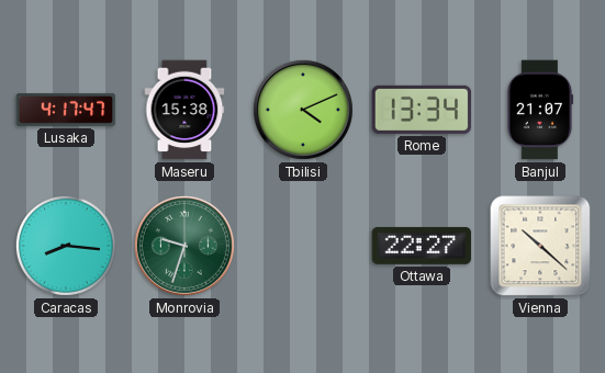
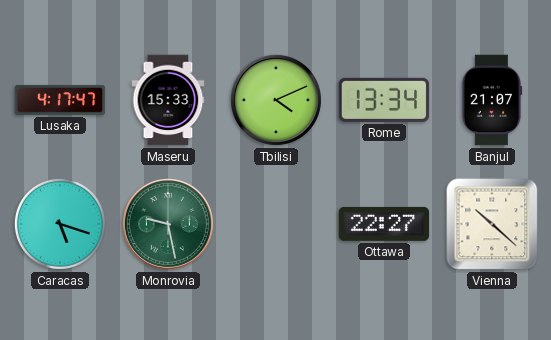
Maseru: 15:38 -> 15:33
Caracas: 8:16 -> 5:18
Monrovia: 9:33 -> 9:28
